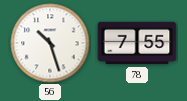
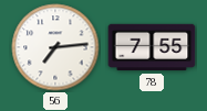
56: 10:27 -> 7:14
